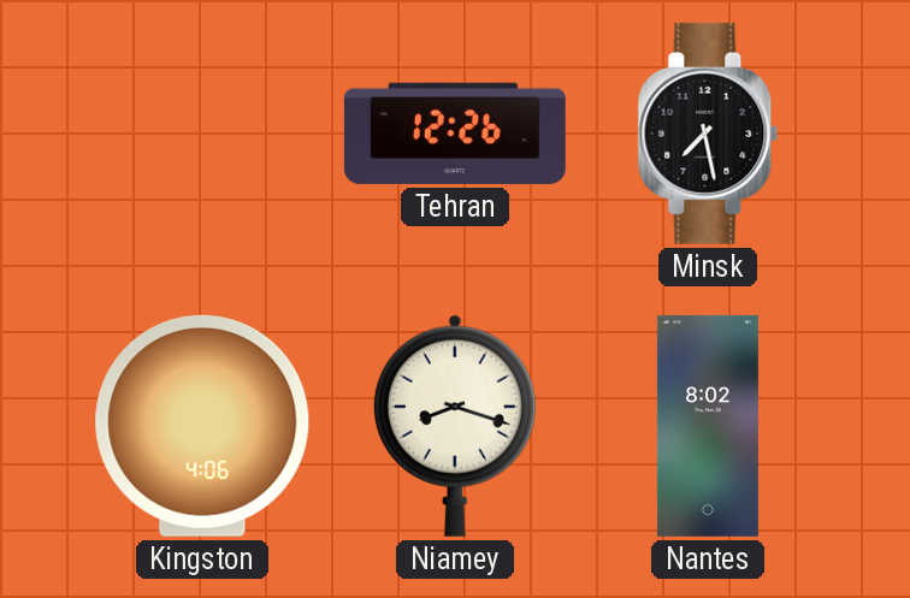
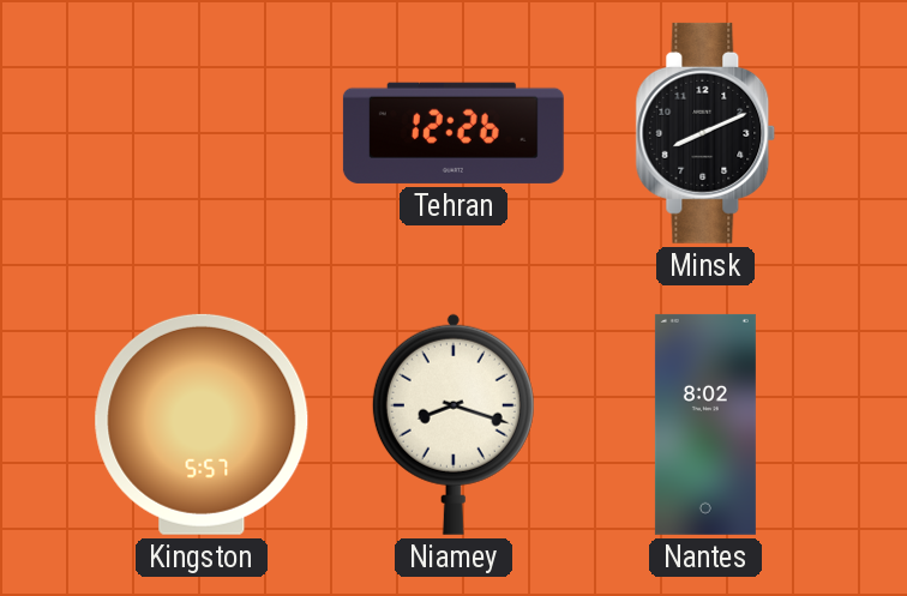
Minsk: 7:28 -> 8:11
Kingston: 4:06 -> 5:57
